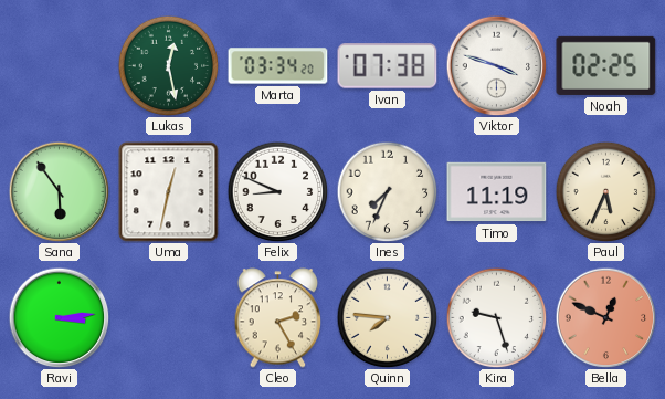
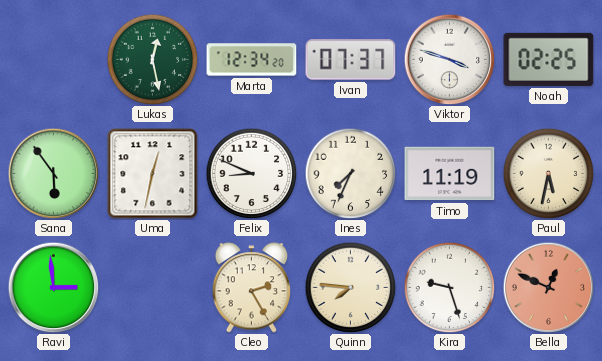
Marta: 03:34 -> 12:34
Ivan: 07:38 -> 07:37
Paul: 5:34 -> 5:32
Ravi: 3:14 -> 2:59
